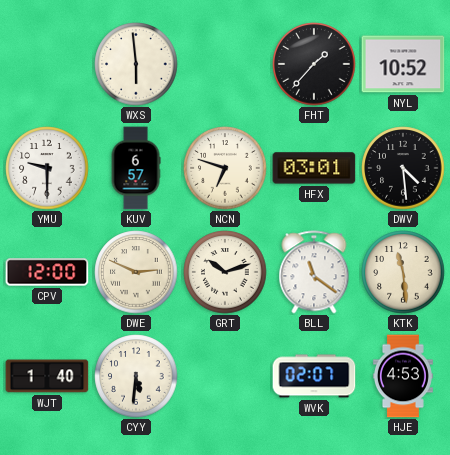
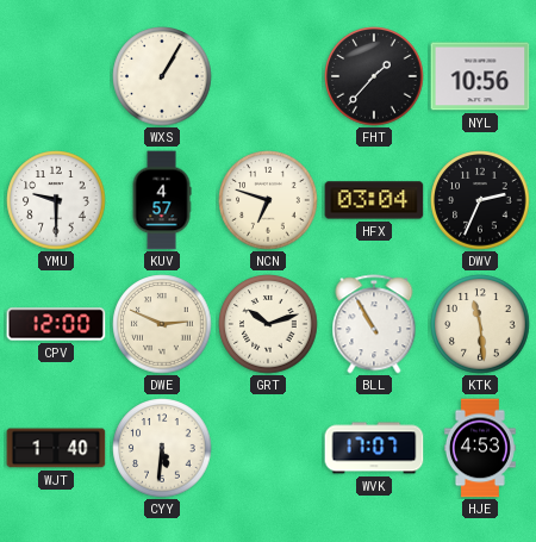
WXS: 5:59 -> 1:05
NYL: 10:52 -> 10:56
KUV: 6:57 -> 4:57
HFX: 03:01 -> 03:04
DWV: 4:29 -> 2:34
BLL: 11:21 -> 10:55
WVK: 02:07 -> 17:07
